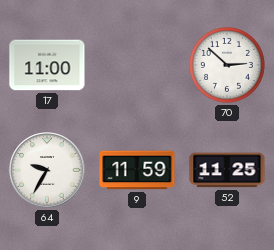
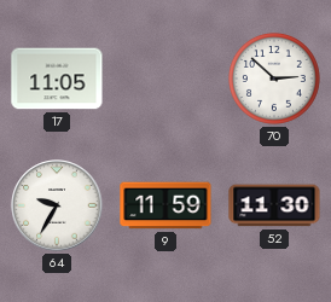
17: 11:00 -> 11:05
52: 11:25 -> 11:30
